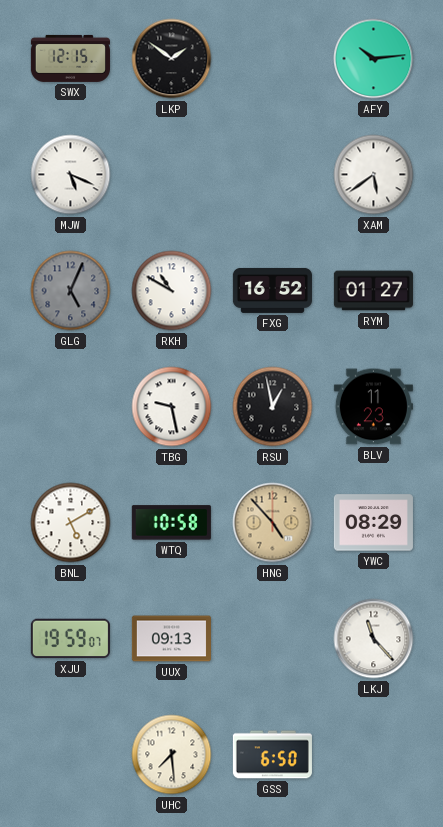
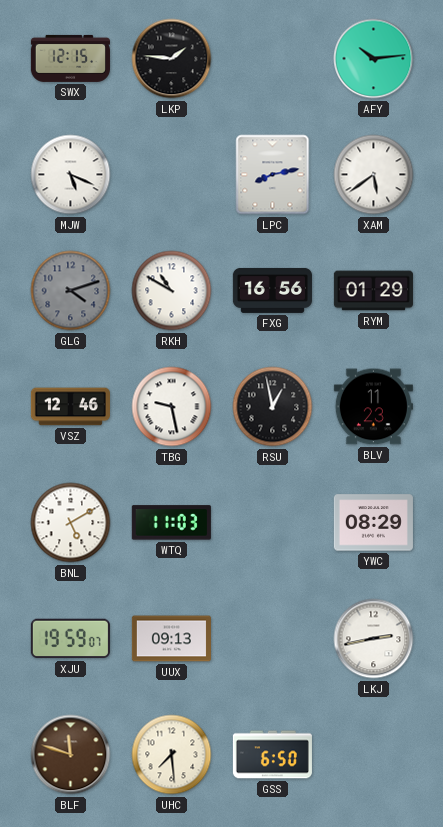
LKP: 1:51 -> 1:46
LPC: none -> 8:13
GLG: 5:04 -> 4:12
FXG: 16:52 -> 16:56
RYM: 01:27 -> 01:29
VSZ: none -> 12:46
WTQ: 10:58 -> 11:03
HNG: 4:53 -> none
LKJ: 11:23 -> 2:43
BLF: none -> 11:48
